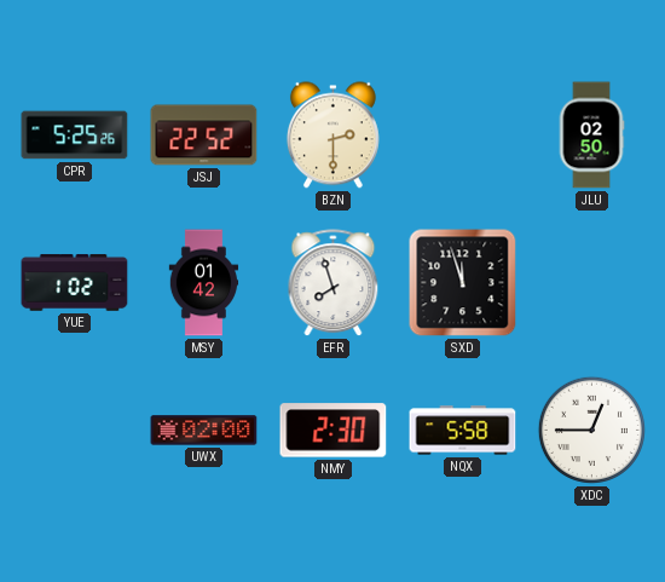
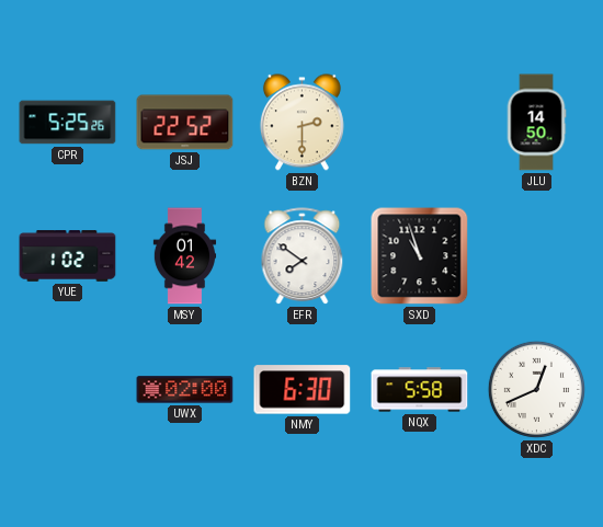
JLU: 02:50 -> 14:50
EFR: 7:57 -> 7:51
SXD: 11:57 -> 10:57
NMY: 2:30 -> 6:30
XDC: 12:45 -> 12:41
